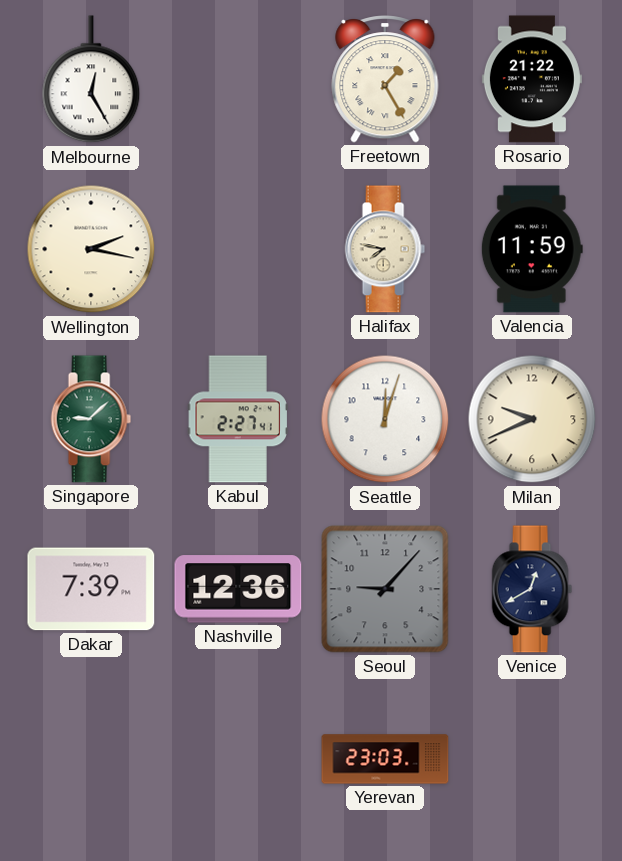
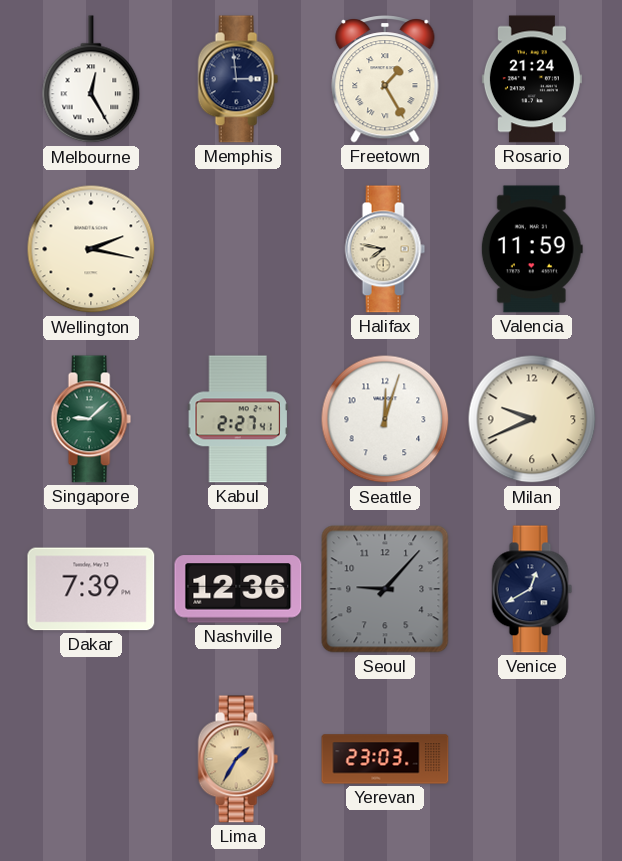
Memphis: none -> 2:59
Rosario: 21:22 -> 21:24
Lima: none -> 1:35
